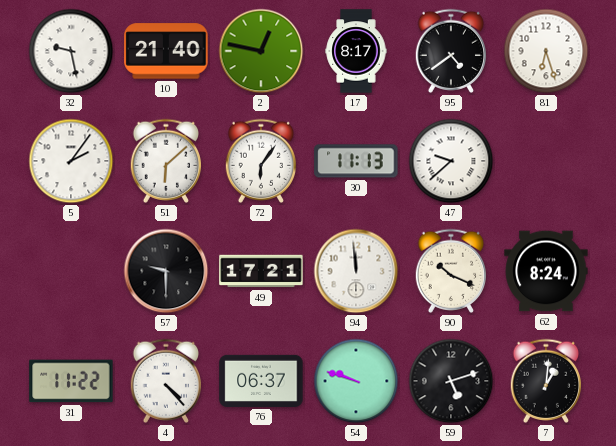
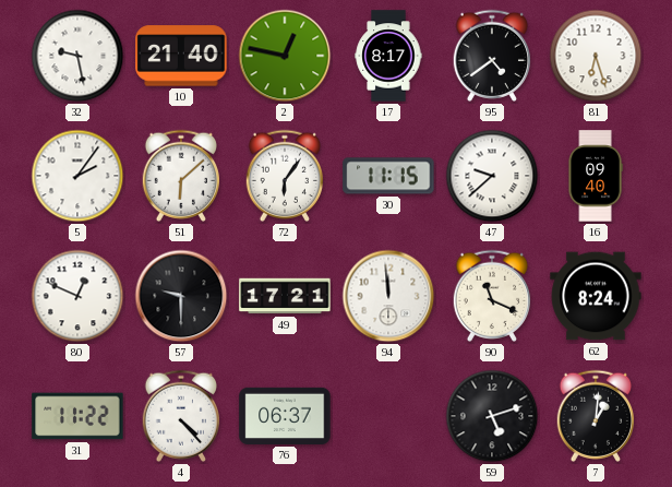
30: 11:13 -> 11:15
16: none -> 09:40
80: none -> 12:49
90: 10:19 -> 11:19
54: 9:48 -> none
